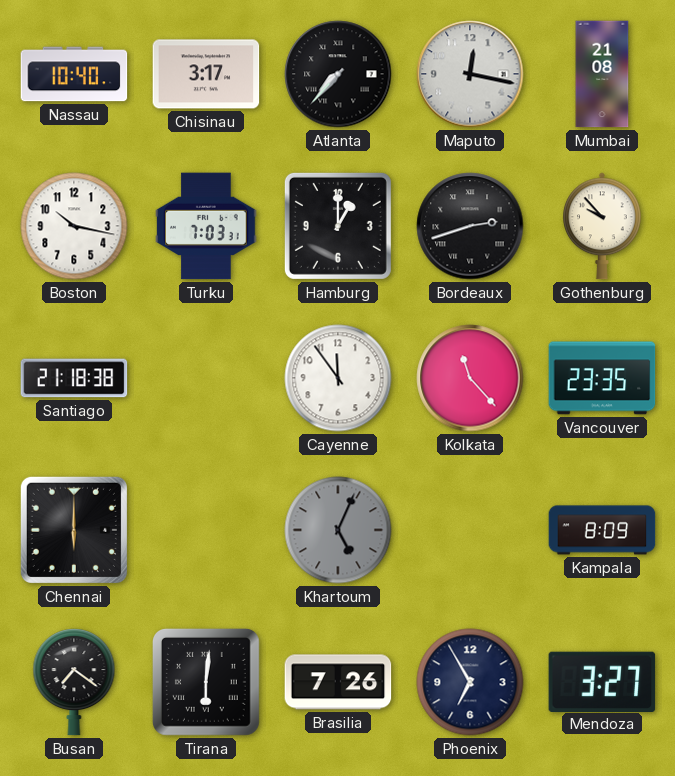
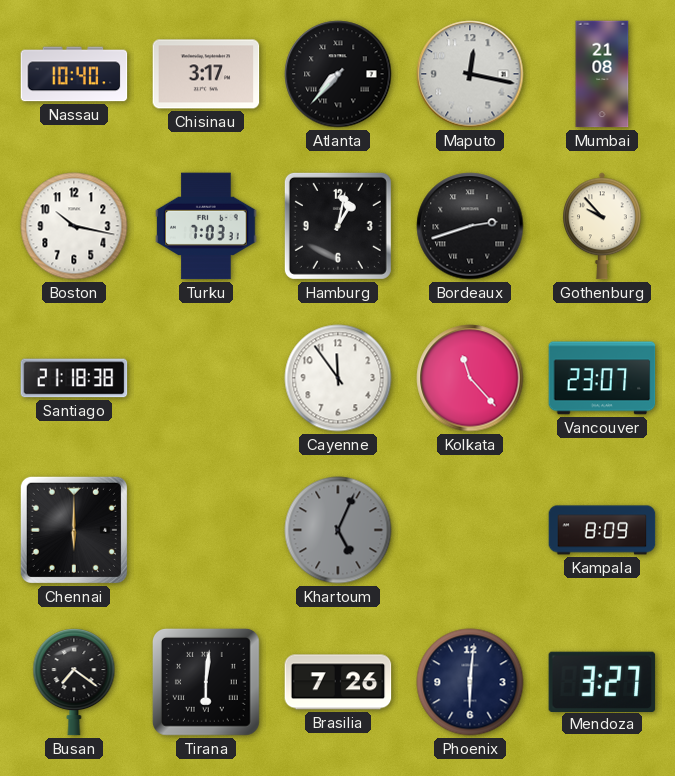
Hamburg: 1:00 -> 1:02
Vancouver: 23:35 -> 23:07
Phoenix: 6:55 -> 6:01
